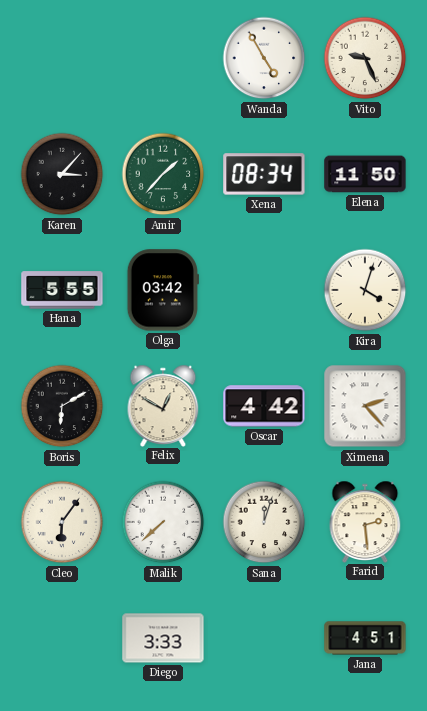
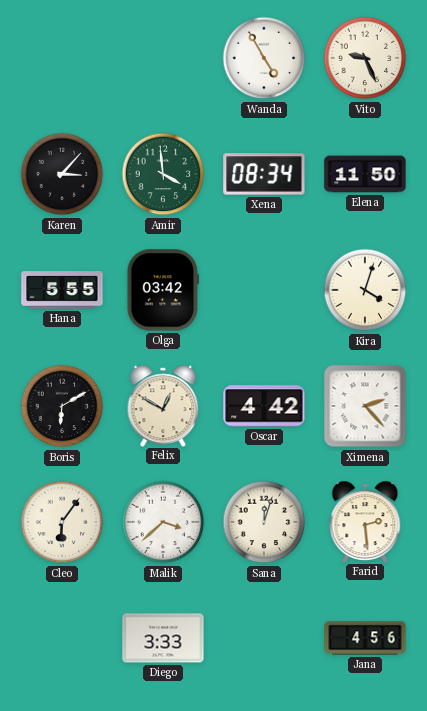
Amir: 1:37 -> 3:59
Malik: 7:38 -> 3:38
Jana: 4:51 -> 4:56
